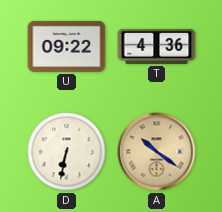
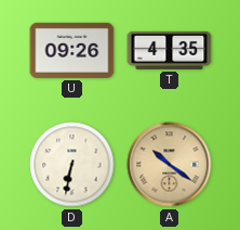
U: 09:22 -> 09:26
T: 4:36 -> 4:35
